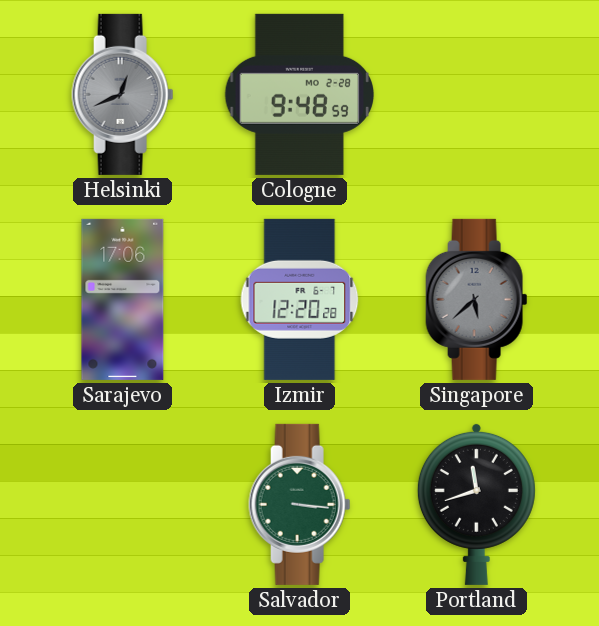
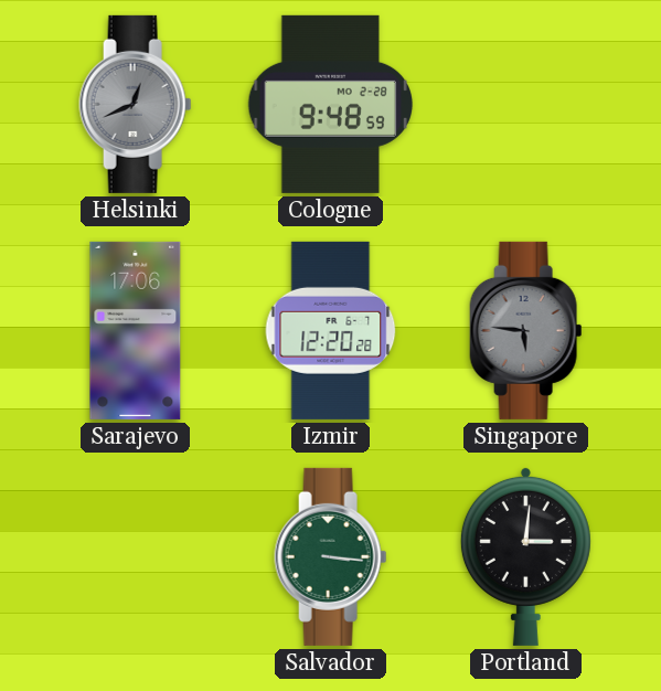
Singapore: 5:38 -> 5:46
Portland: 11:42 -> 3:01
